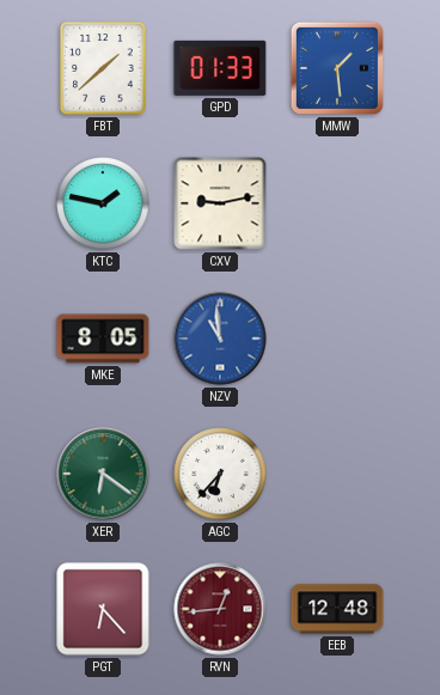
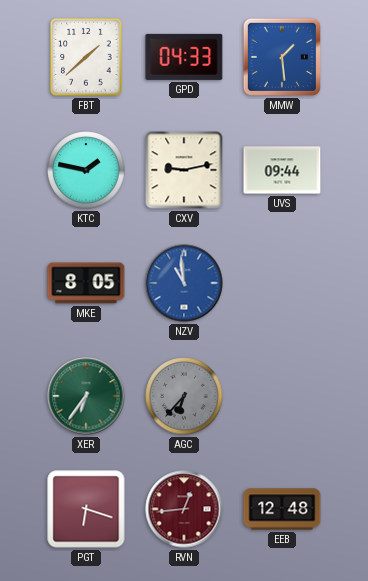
GPD: 01:33 -> 04:33
UVS: none -> 09:44
XER: 6:21 -> 6:36
AGC dial: white -> grey
PGT: 6:23 -> 6:18
